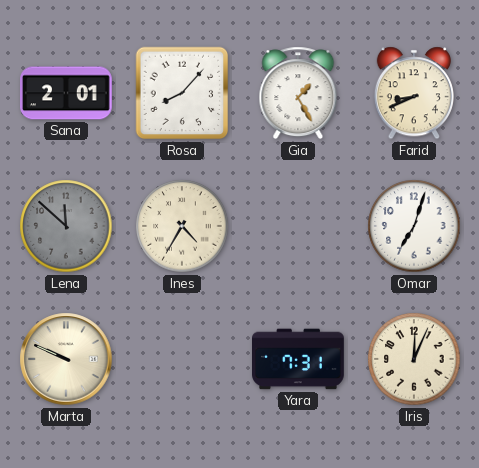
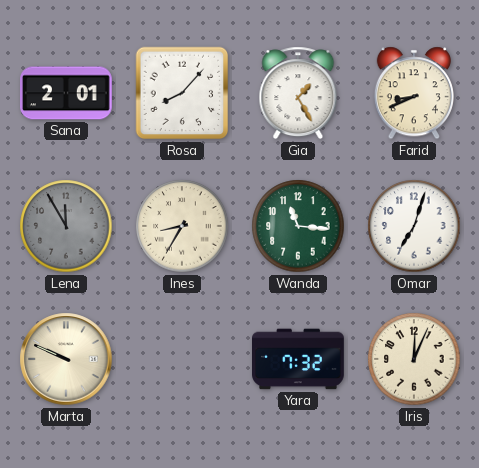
Lena: 11:52 -> 11:55
Ines: 4:35 -> 8:35
Wanda: none -> 11:16
Yara: 7:31 -> 7:32
